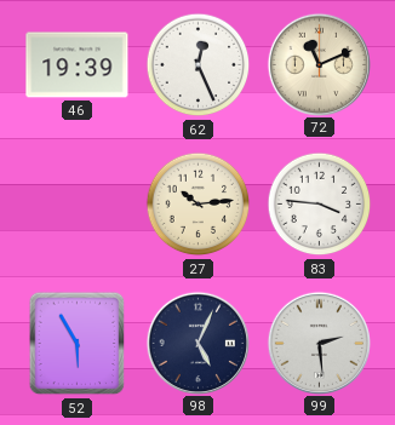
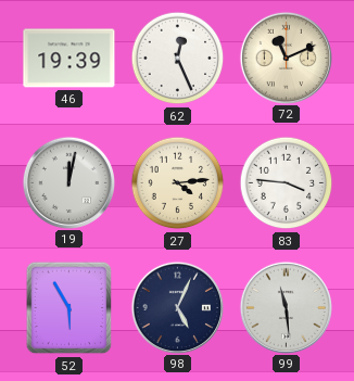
19: none -> 12:02
27: 10:14 -> 4:14
99: 2:29 -> 11:29
